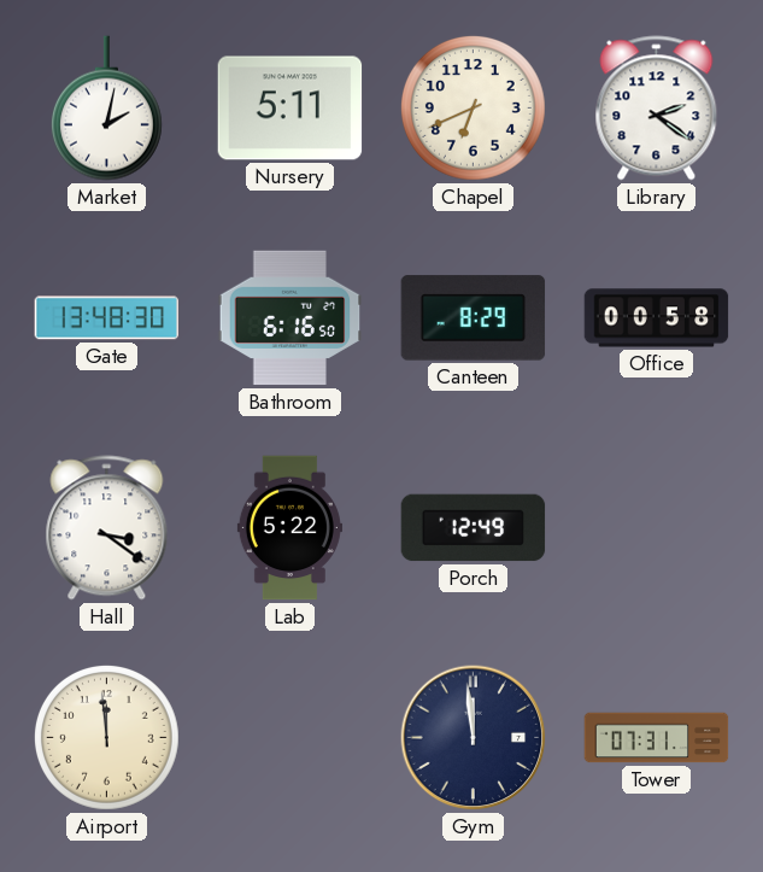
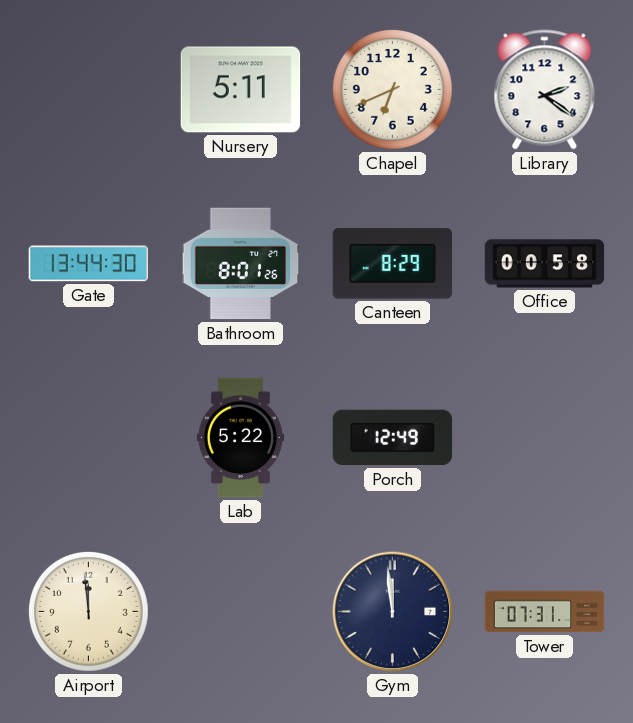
Market: 2:02 -> none
Gate: 13:48 -> 13:44
Bathroom: 6:16 -> 8:01
Hall: 3:21 -> none
